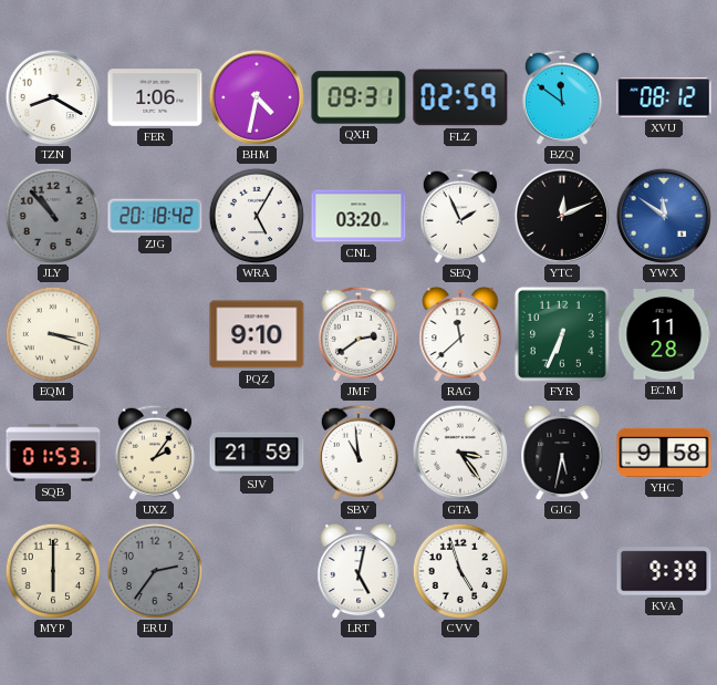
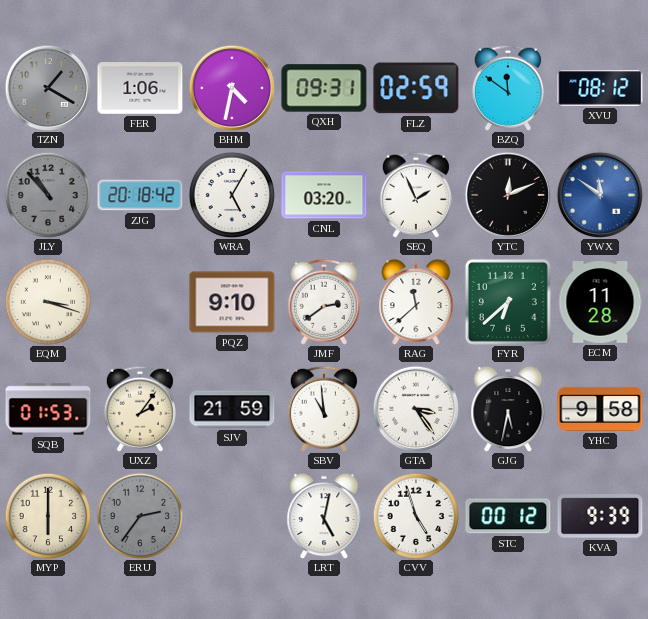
TZN: 8:20 -> 1:20
TZN dial: white -> grey
FYR: 6:34 -> 6:38
STC: none -> 00:12
